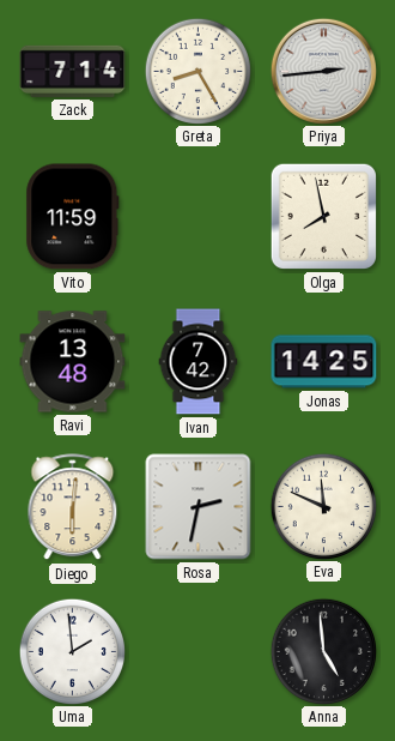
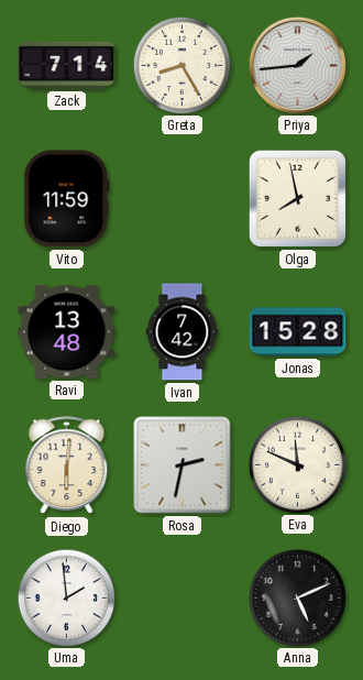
Priya: 2:44 -> 1:44
Jonas: 14:25 -> 15:28
Anna: 4:59 -> 5:11
